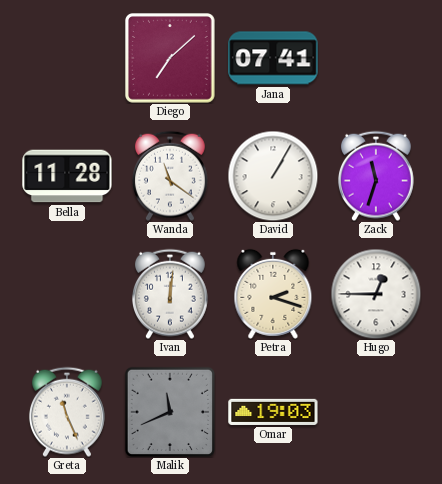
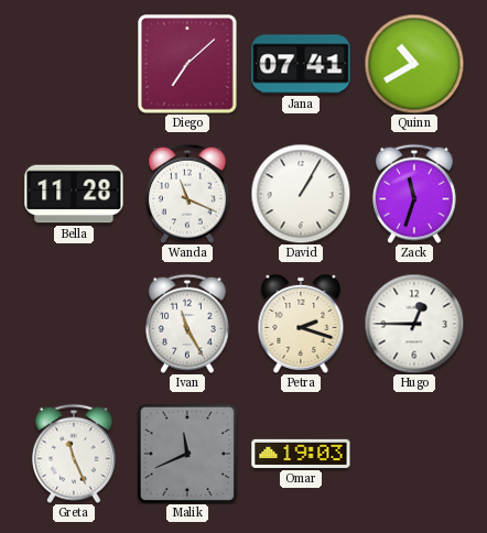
Quinn: none -> 10:40
Wanda: 11:21 -> 11:19
Ivan: 12:01 -> 11:25
